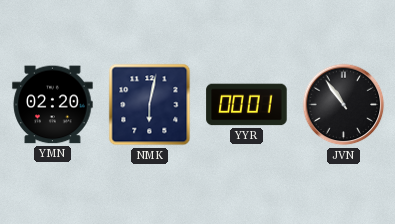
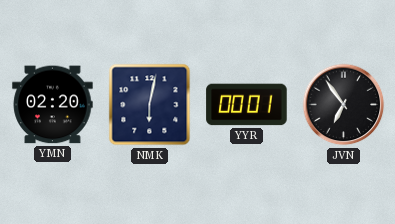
JVN: 10:54 -> 6:54
